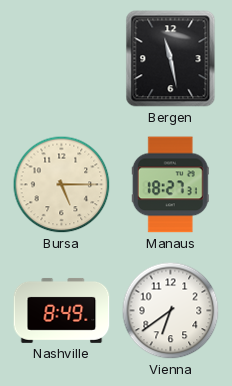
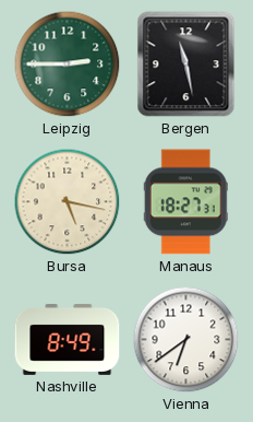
Leipzig: none -> 2:45
Bursa: 5:15 -> 5:17
